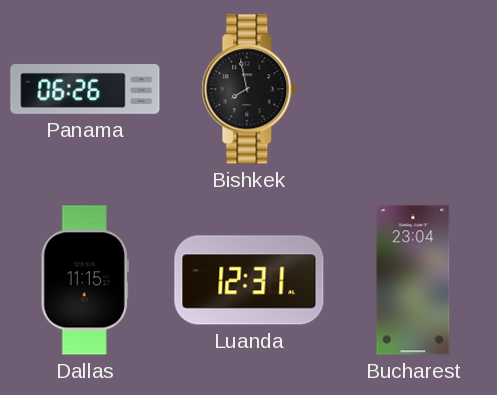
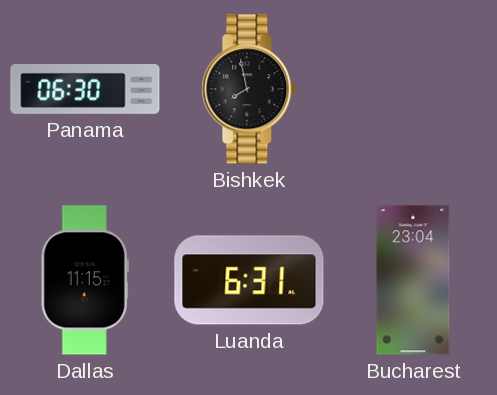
Panama: 06:26 -> 06:30
Luanda: 12:31 -> 6:31
